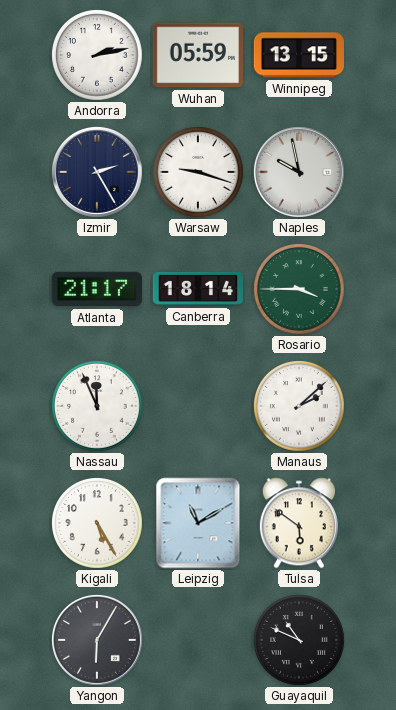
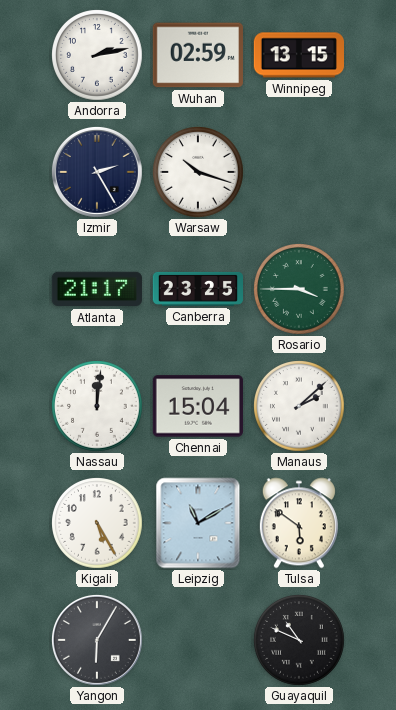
Wuhan: 05:59 -> 02:59
Warsaw: 9:18 -> 10:18
Naples: 9:58 -> none
Canberra: 18:14 -> 23:25
Nassau: 11:56 -> 12:01
Chennai: none -> 15:04
